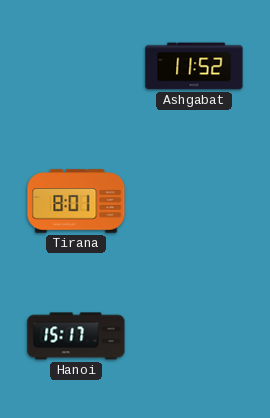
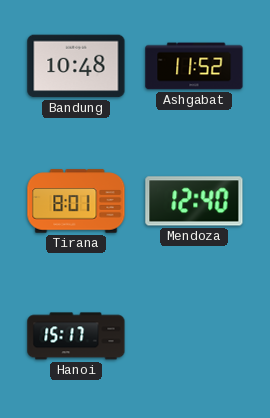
Bandung: none -> 10:48
Mendoza: none -> 12:40
